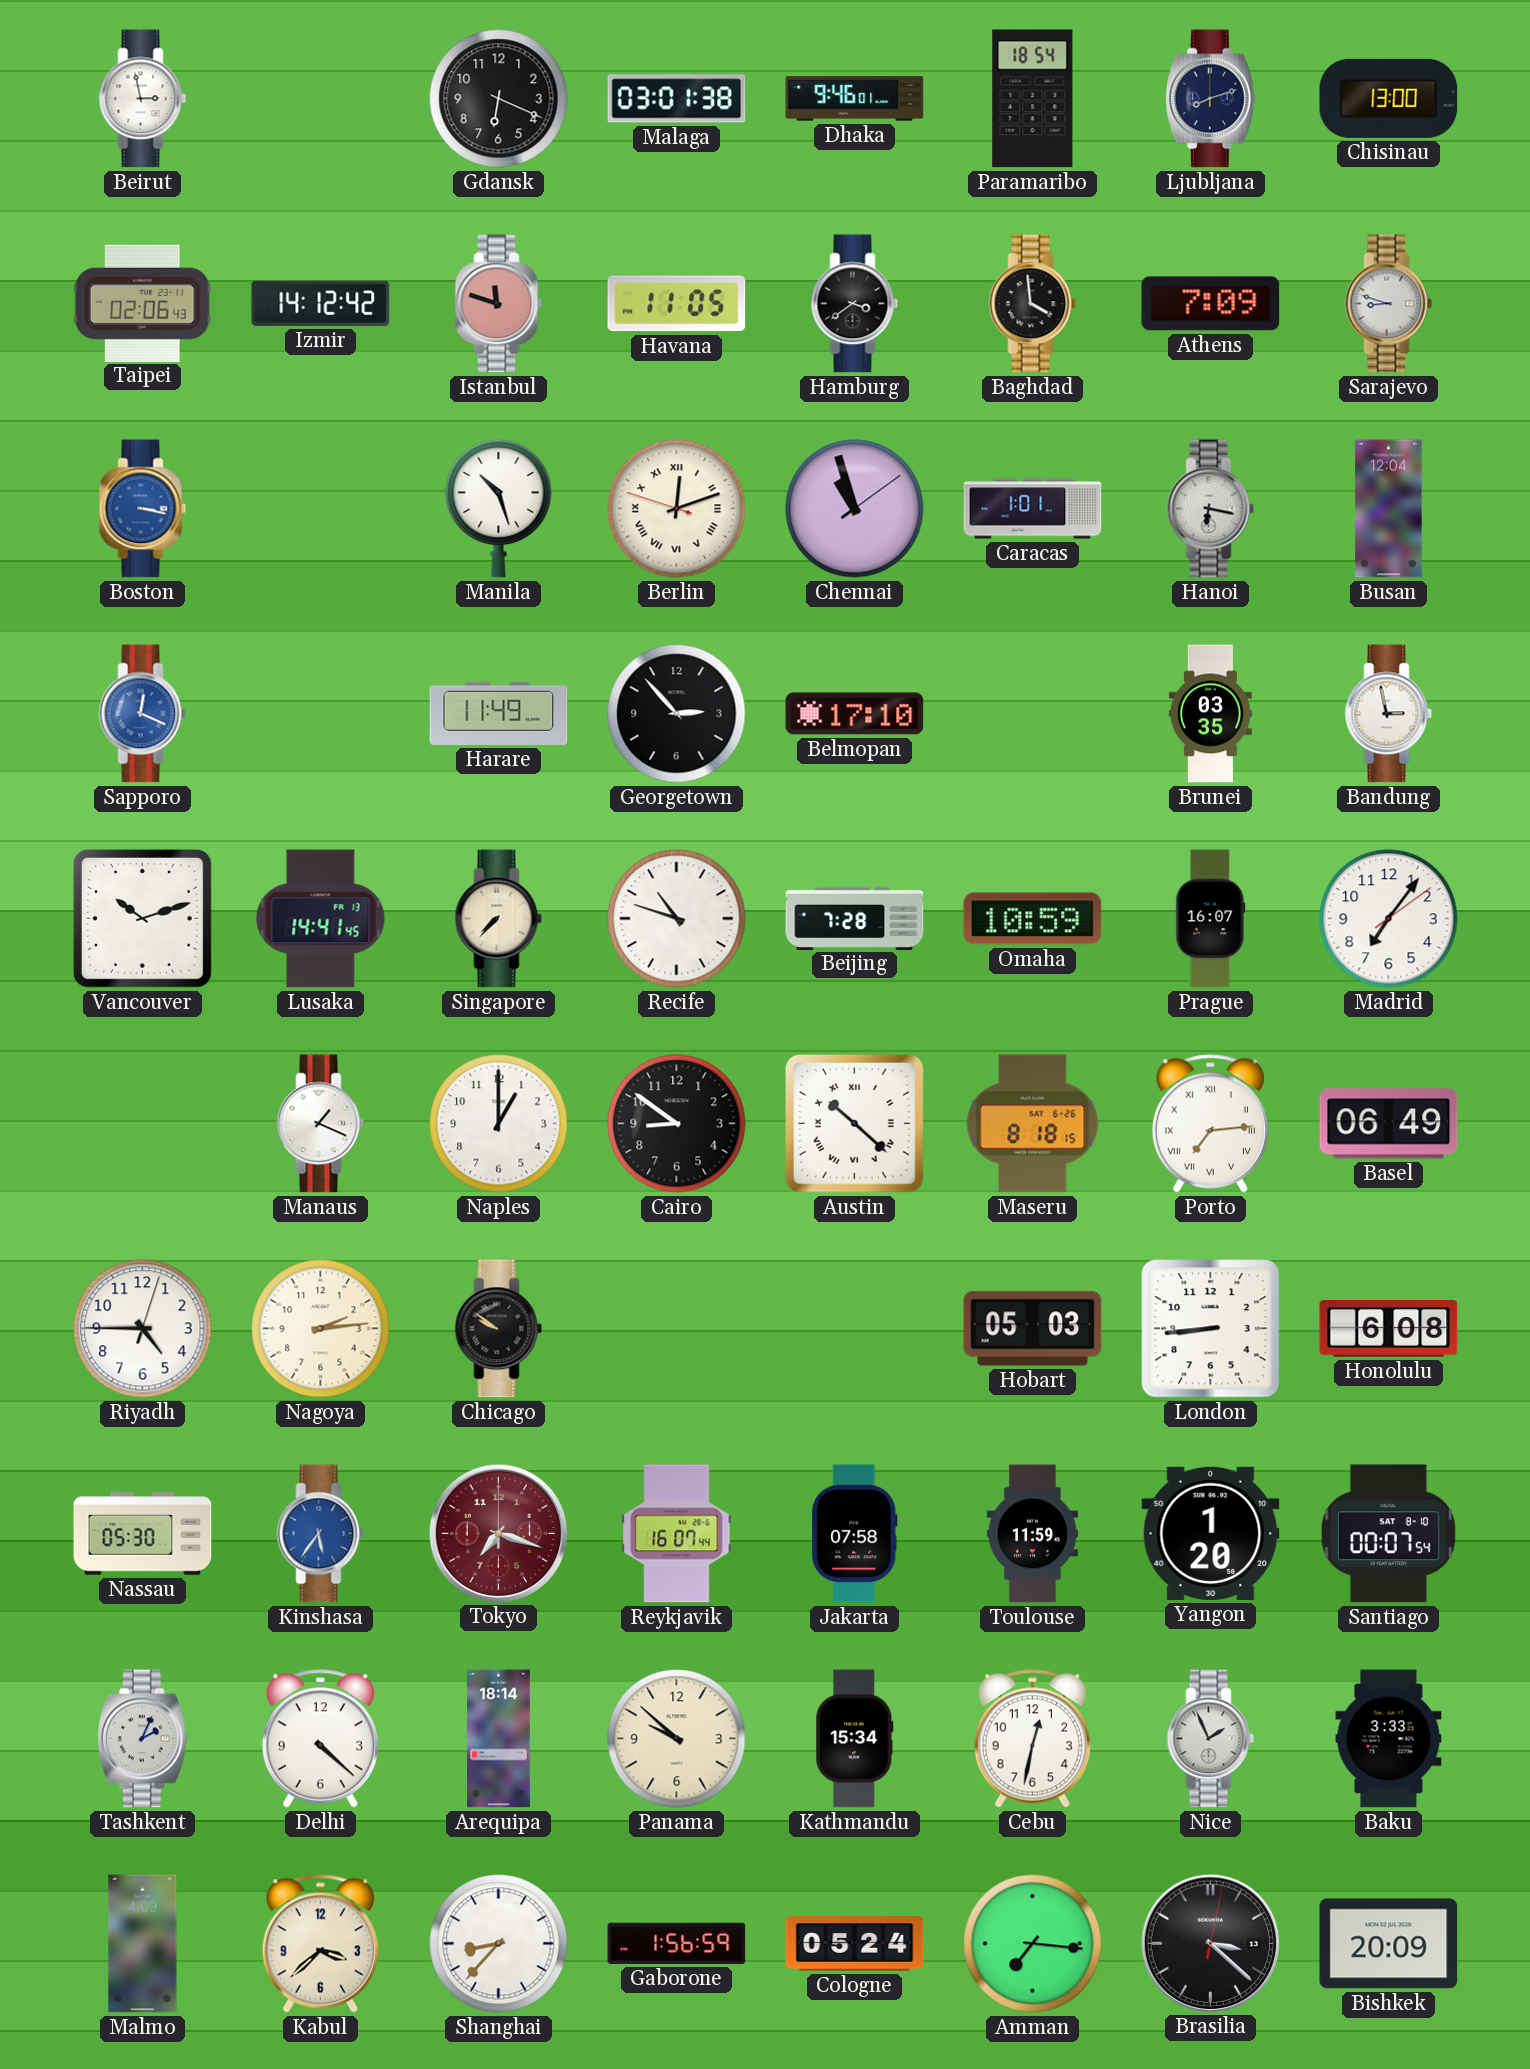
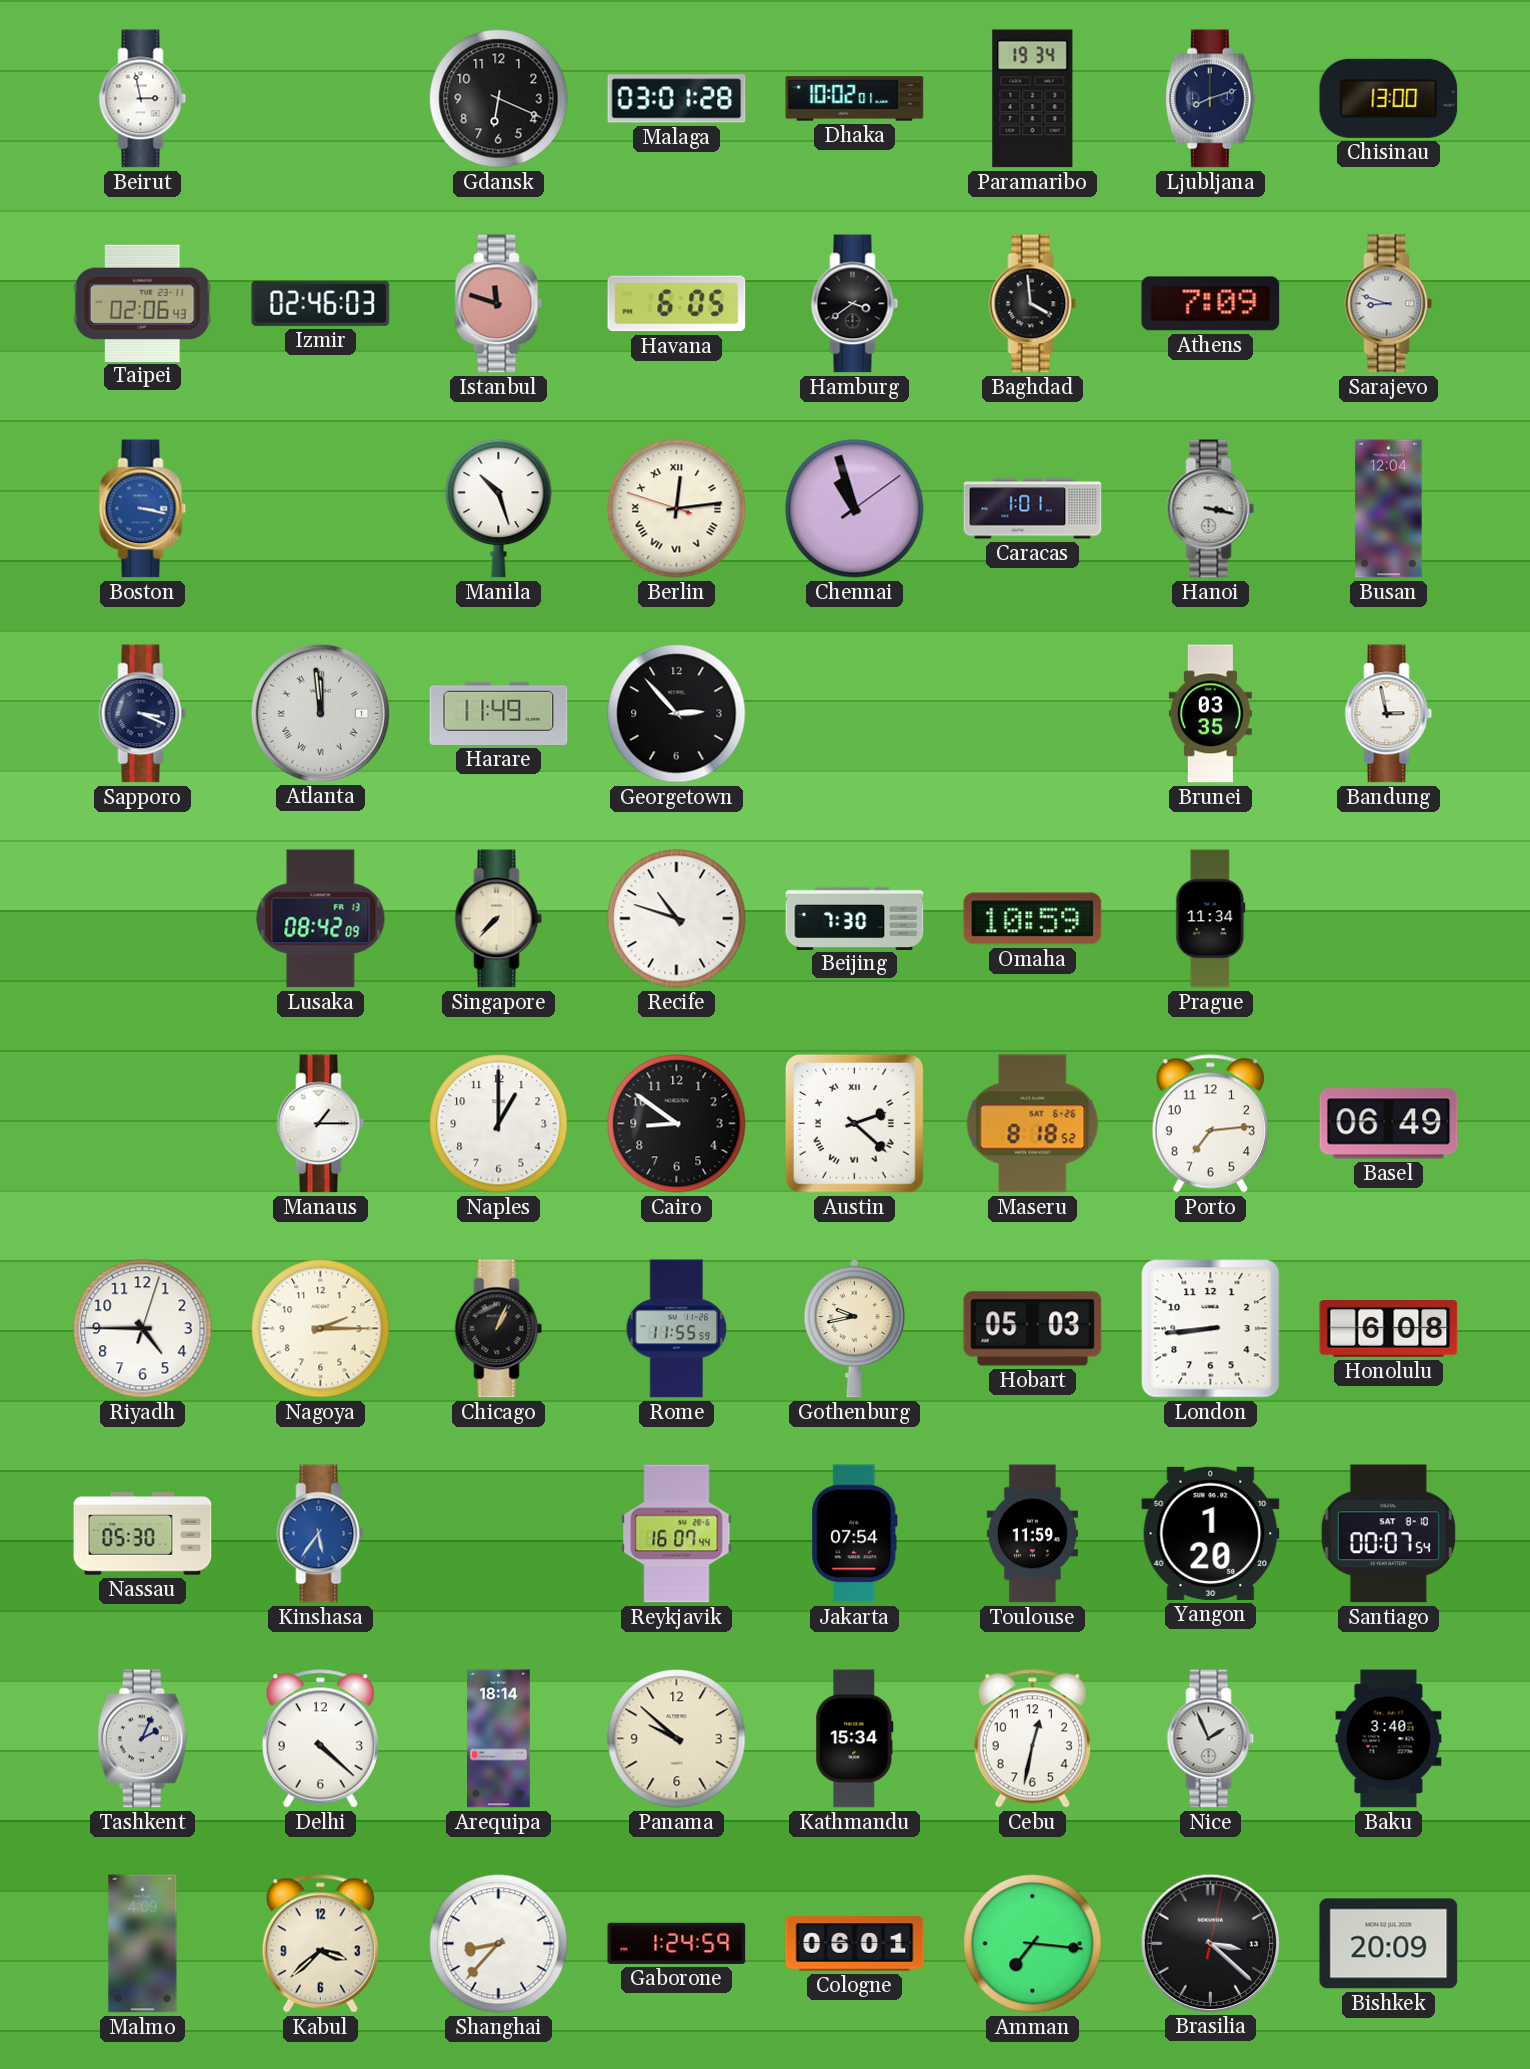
Malaga: 03:01:38 -> 03:01:28
Dhaka: 9:46 -> 10:02
Paramaribo: 18:54 -> 19:34
Izmir: 14:12 -> 02:46
Havana: 11:05 -> 6:05
Berlin: 12:11 -> 12:13
Hanoi: 6:17 -> 3:17
Sapporo: 12:19 -> 3:19
Sapporo dial: blue -> navy
Atlanta: none -> 11:59
Belmopan: 17:10 -> none
Vancouver: 10:12 -> none
Lusaka: 14:41 -> 08:42
Beijing: 7:28 -> 7:30
Prague: 16:07 -> 11:34
Madrid: 7:06 -> none
Manaus: 1:19 -> 1:15
Austin: 10:22 -> 2:22
Maseru: 8:18:15 -> 8:18:52
Porto numerals: Roman -> Arabic
Nagoya: 2:14 -> 2:15
Chicago: 9:51 -> 1:04
Rome: none -> 11:55
Gothenburg: none -> 9:43
Tokyo: 7:18 -> none
Jakarta: 07:58 -> 07:54
Baku: 3:33 -> 3:40
Gaborone: 1:56 -> 1:24
Cologne: 05:24 -> 06:01
